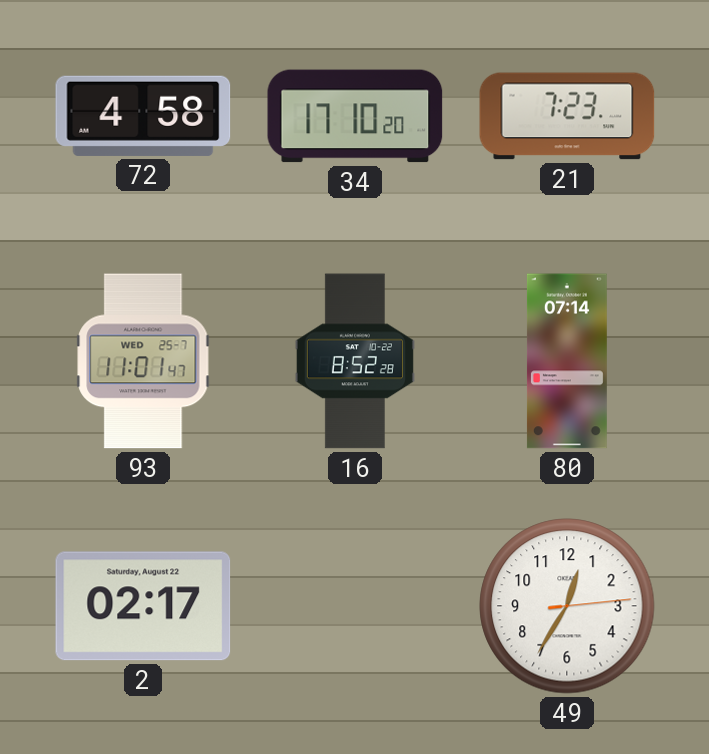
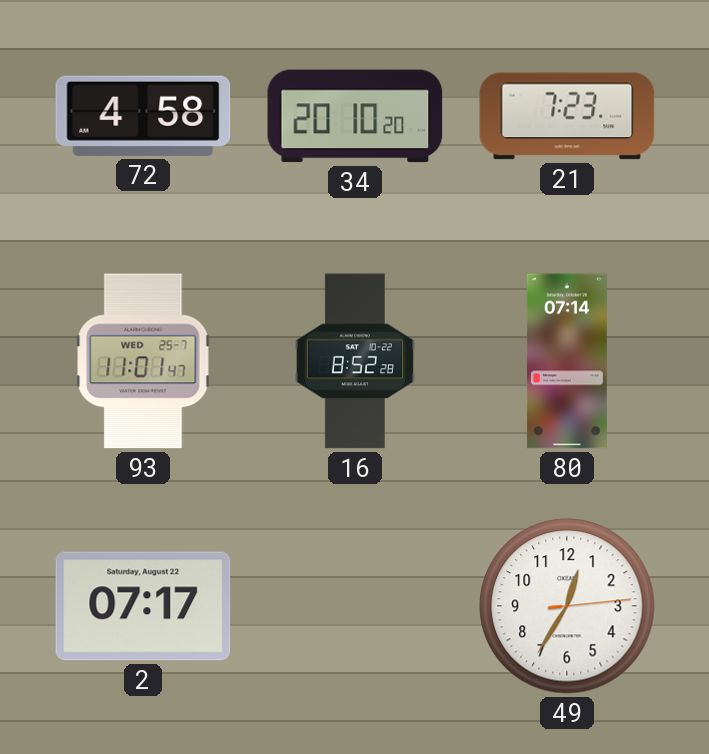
34: 17:10 -> 20:10
2: 02:17 -> 07:17
